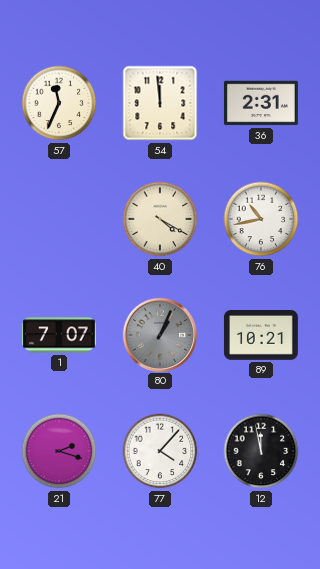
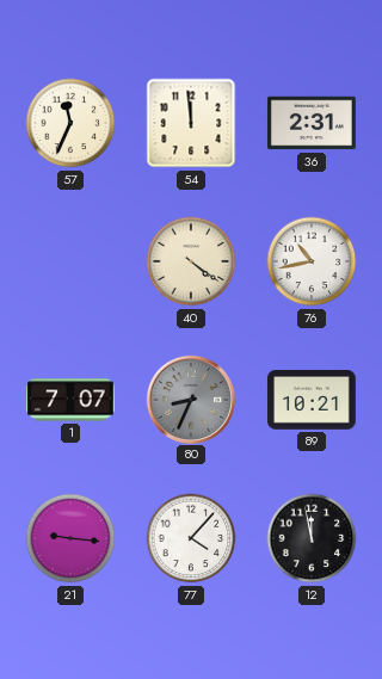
40: 4:20 -> 4:21
80: 1:04 -> 8:34
21: 2:18 -> 9:16
